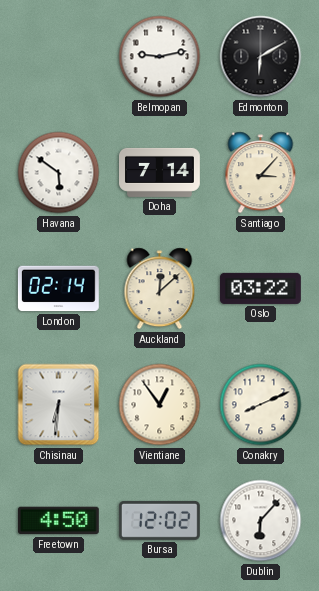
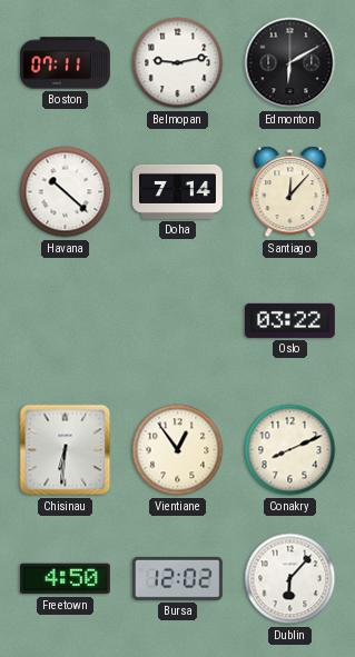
Boston: none -> 07:11
Havana: 5:51 -> 10:22
Santiago: 3:07 -> 12:07
London: 02:14 -> none
Auckland: 12:08 -> none
